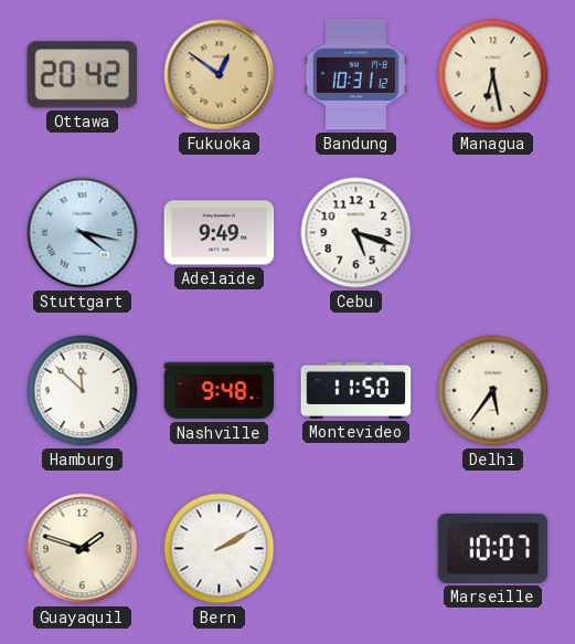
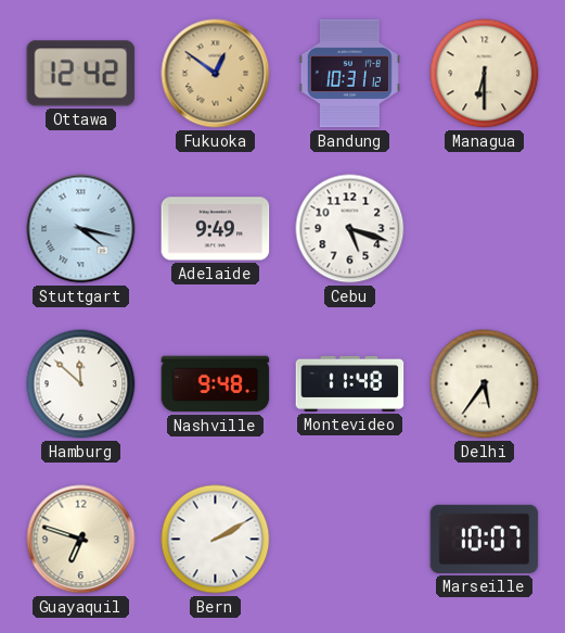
Ottawa: 20:42 -> 12:42
Managua: 6:28 -> 6:30
Montevideo: 11:50 -> 11:48
Guayaquil: 1:48 -> 6:48
